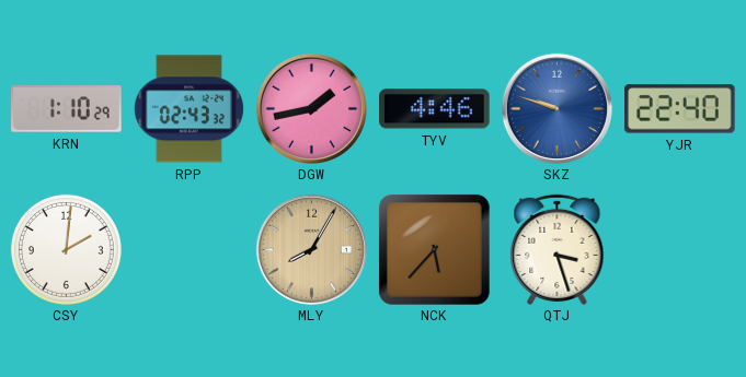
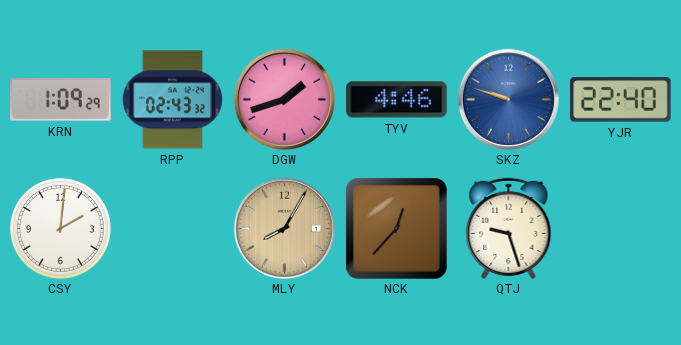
KRN: 1:10 -> 1:09
DGW: 1:43 -> 1:42
NCK: 5:37 -> 12:37
QTJ: 3:27 -> 9:27
